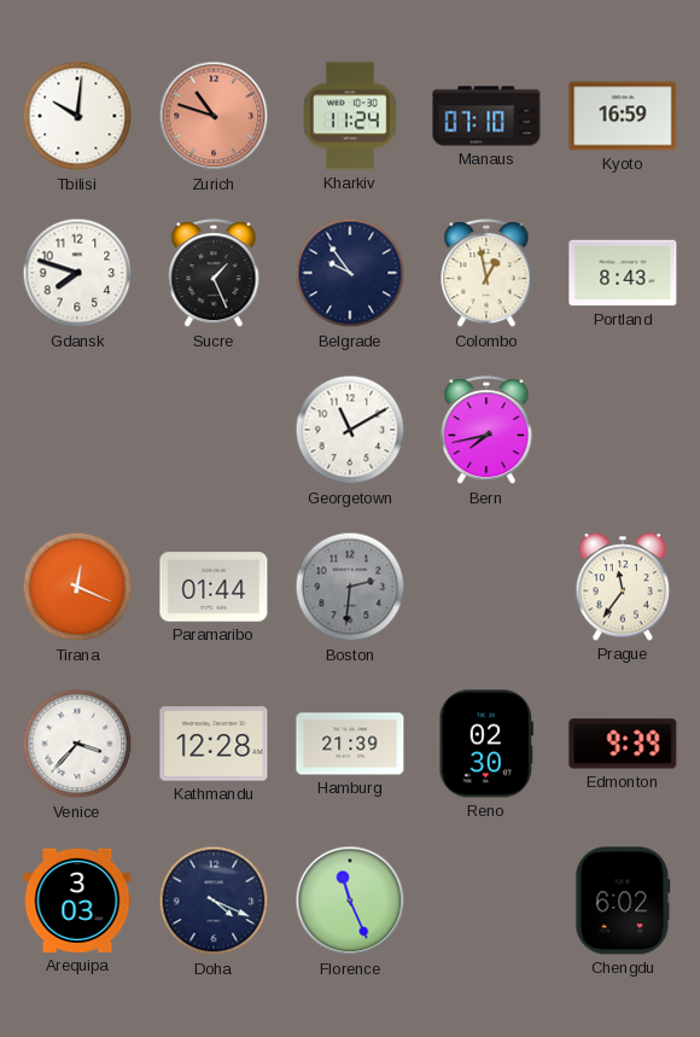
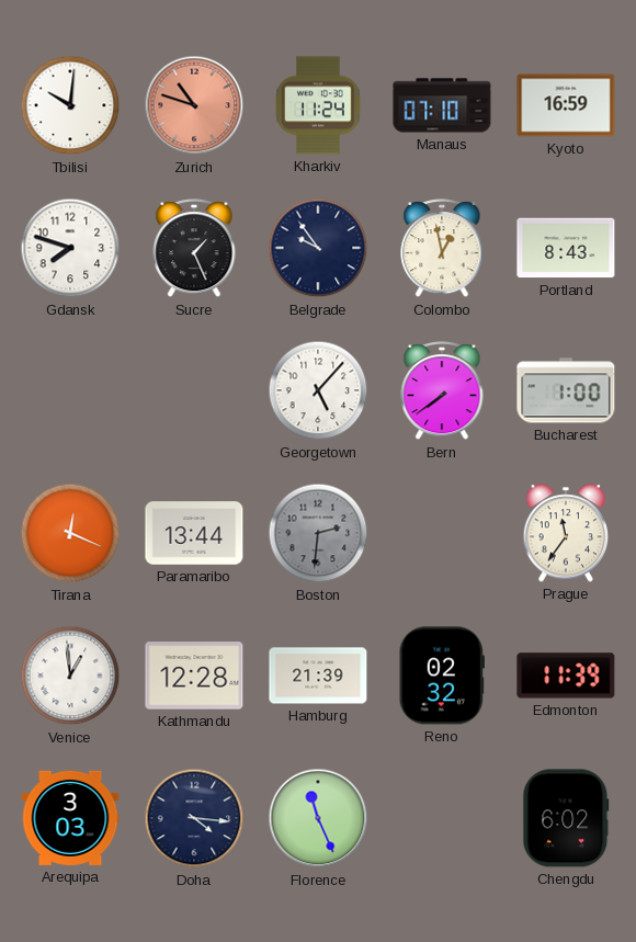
Georgetown: 11:10 -> 5:07
Bern: 7:43 -> 7:39
Bucharest: none -> 1:00
Paramaribo: 01:44 -> 13:44
Venice: 3:37 -> 12:59
Reno: 02:30 -> 02:32
Edmonton: 9:39 -> 11:39
Doha: 4:19 -> 4:16
